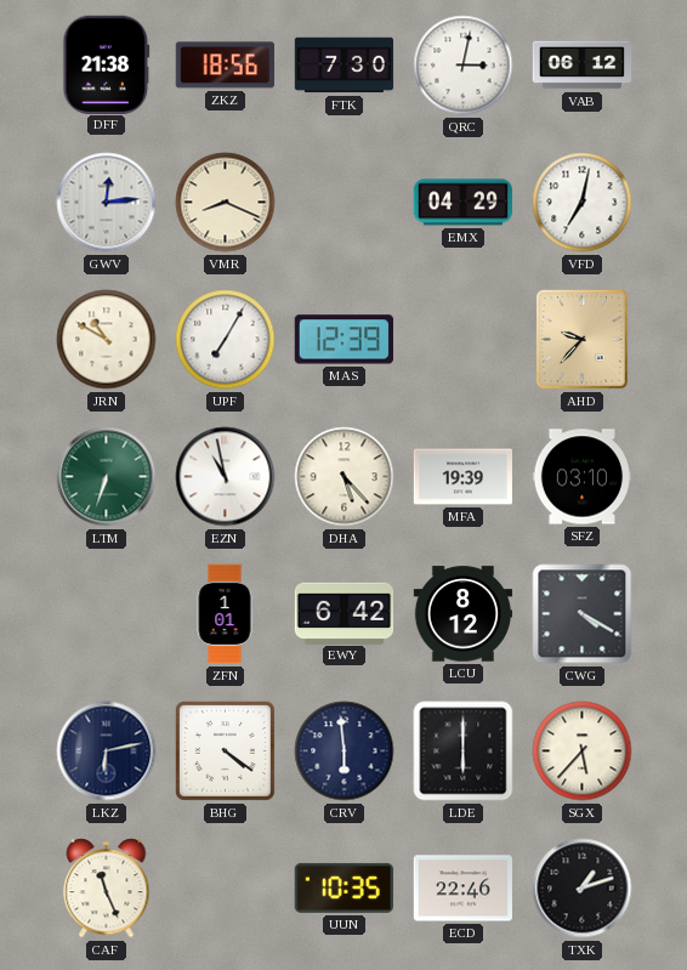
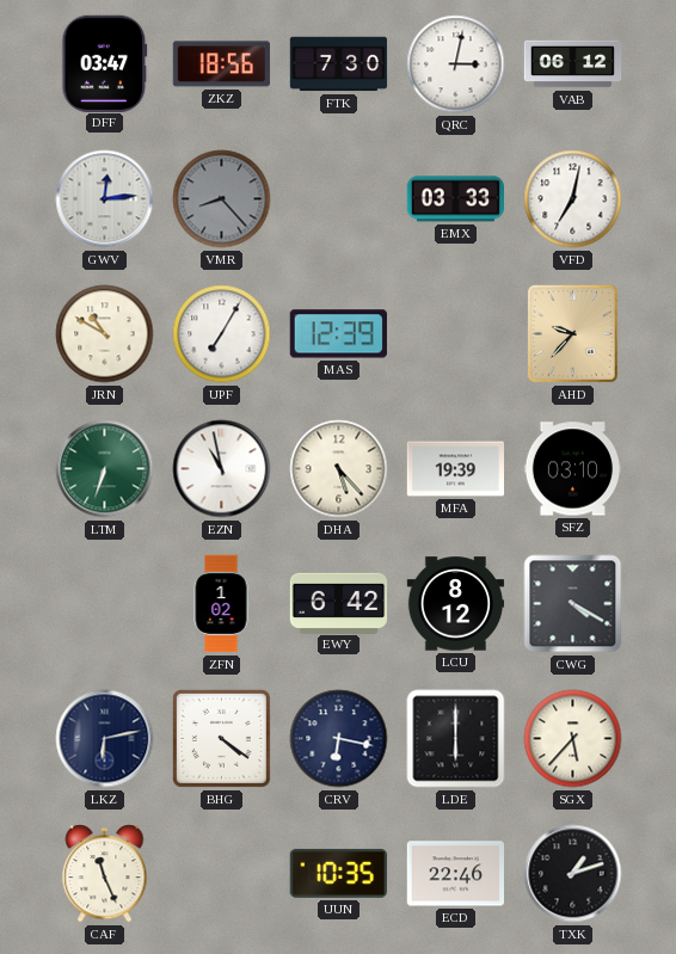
DFF: 21:38 -> 03:47
VMR: 8:19 -> 8:23
VMR dial: cream -> grey
EMX: 04:29 -> 03:33
ZFN: 1:01 -> 1:02
CRV: 5:59 -> 6:17
